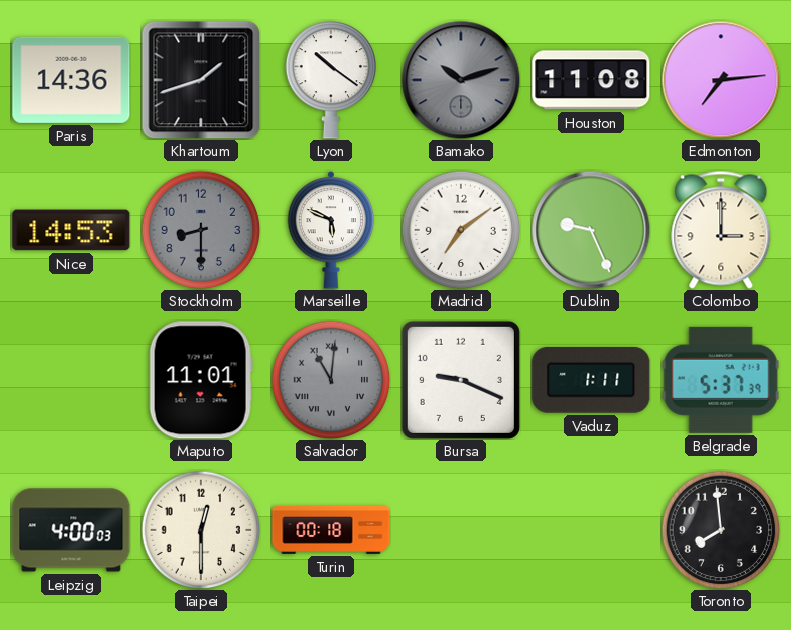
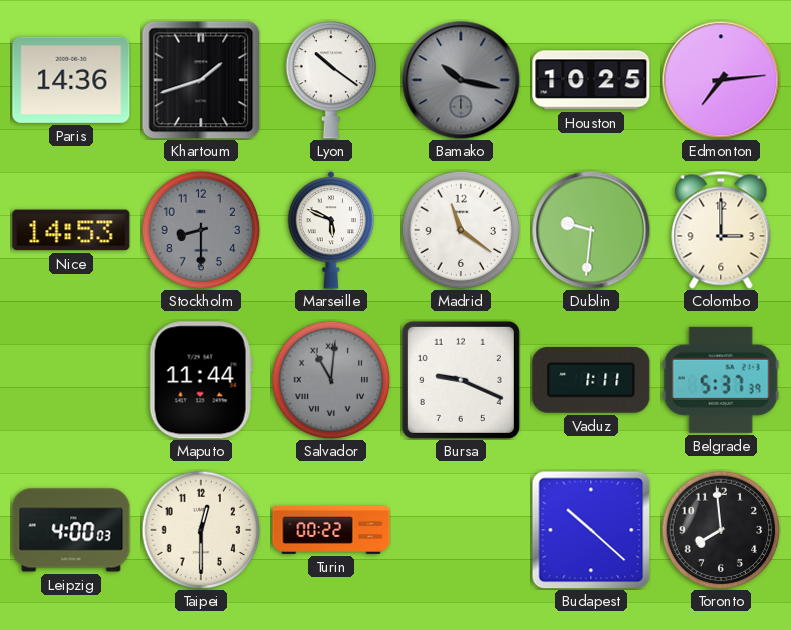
Bamako: 10:12 -> 10:17
Houston: 11:08 -> 10:25
Madrid: 7:09 -> 11:21
Dublin: 9:26 -> 9:31
Maputo: 11:01 -> 11:44
Turin: 00:18 -> 00:22
Budapest: none -> 10:22
